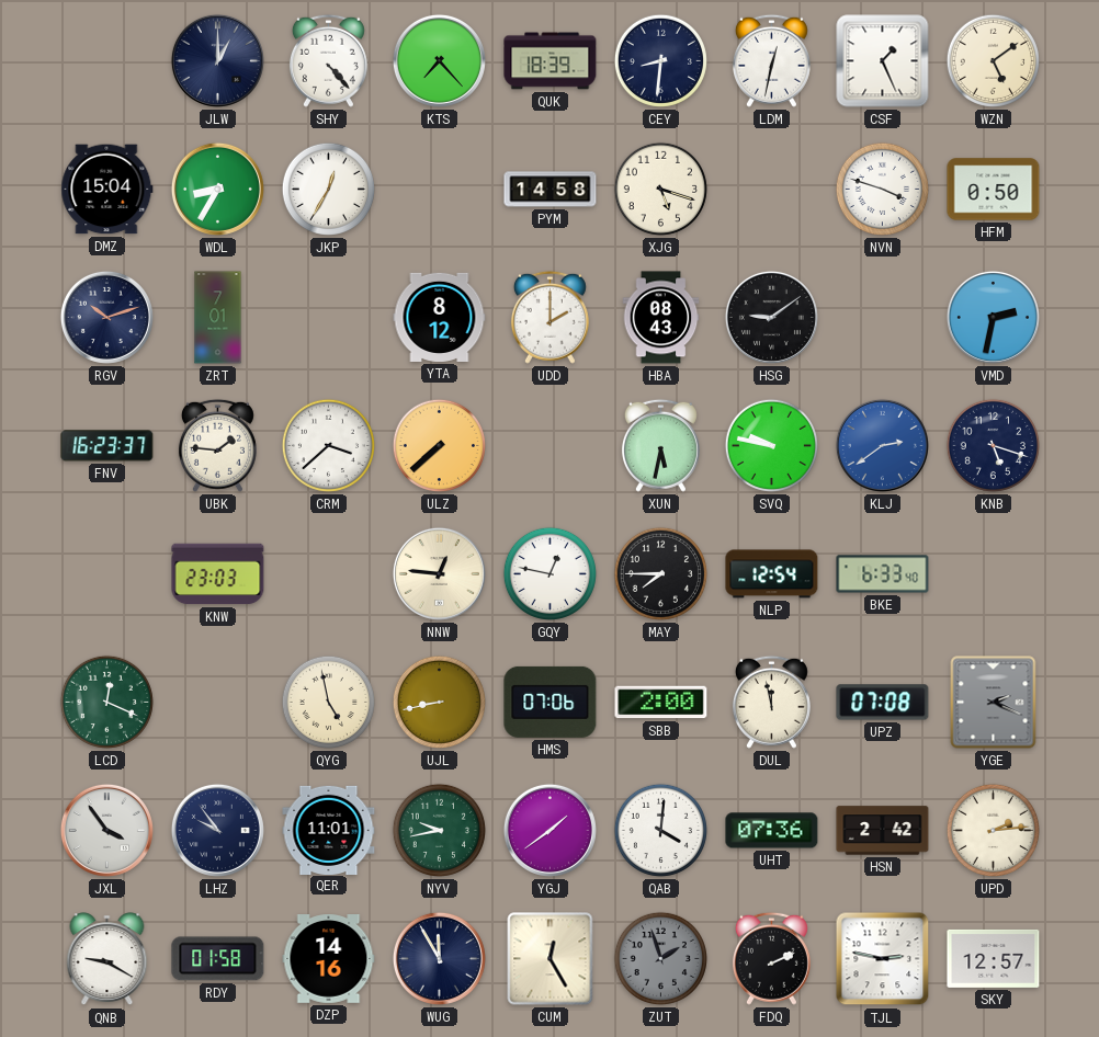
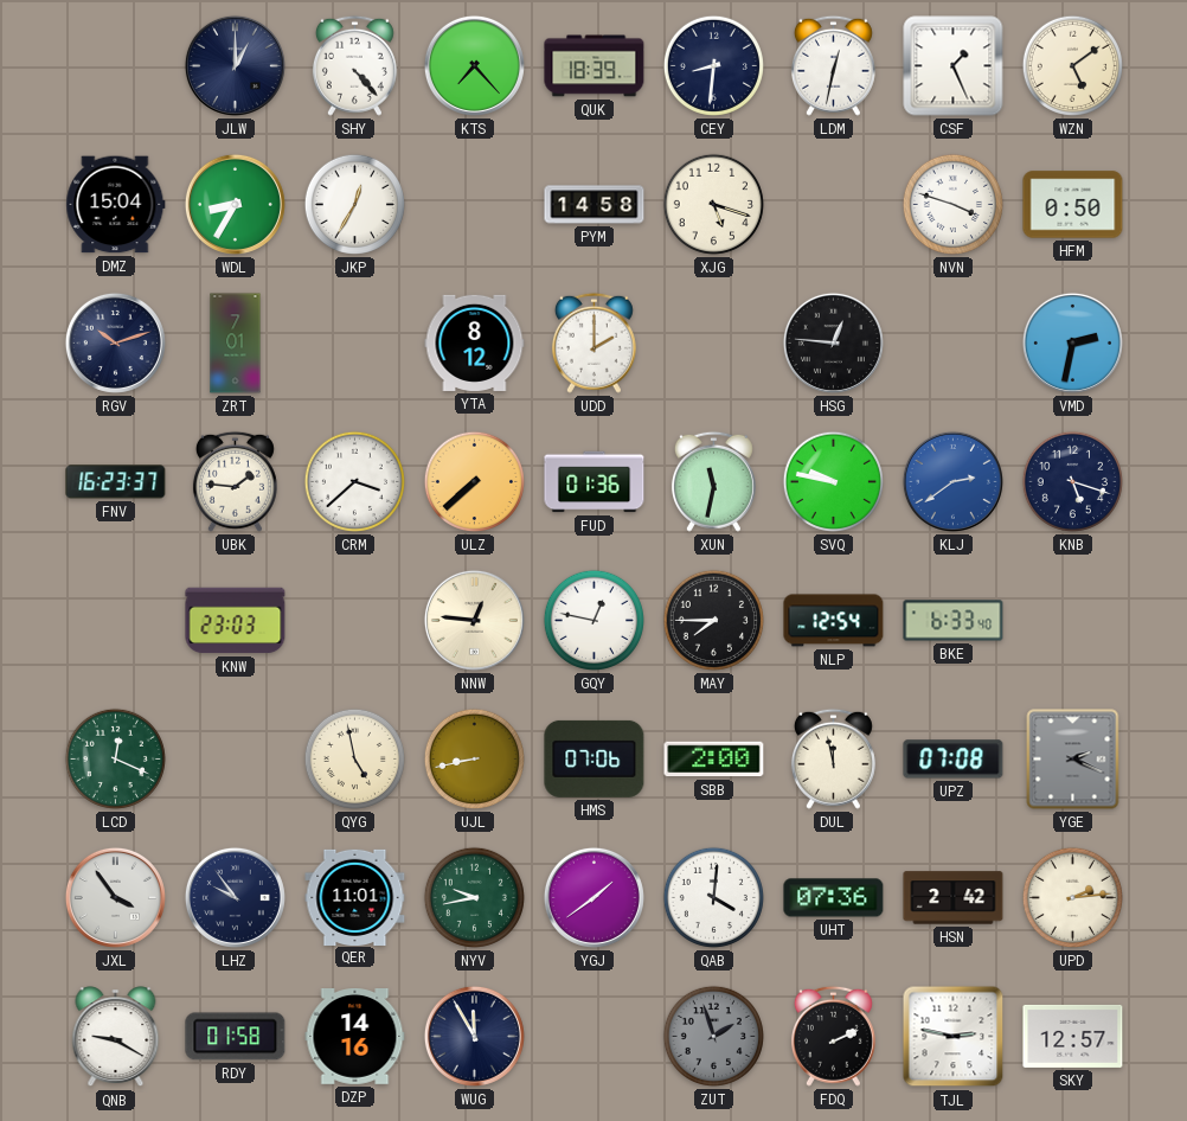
HBA: 08:43 -> none
HSG: 9:09 -> 12:46
FUD: none -> 01:36
XUN: 5:32 -> 11:32
CUM: 12:25 -> none
